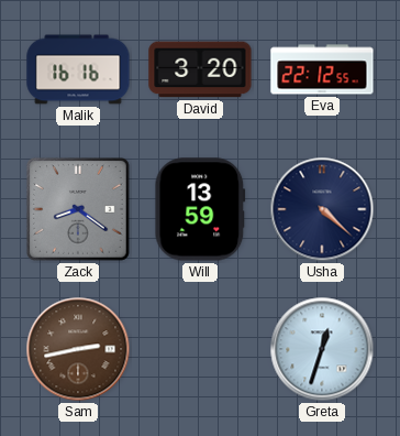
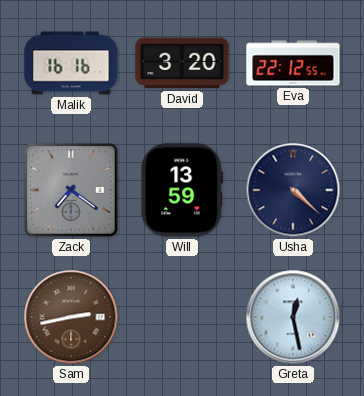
Zack: 8:21 -> 7:21
Greta: 12:33 -> 12:28
